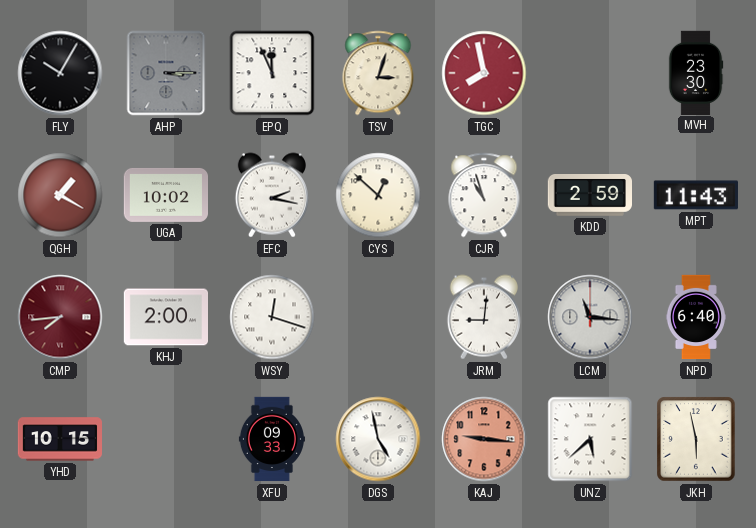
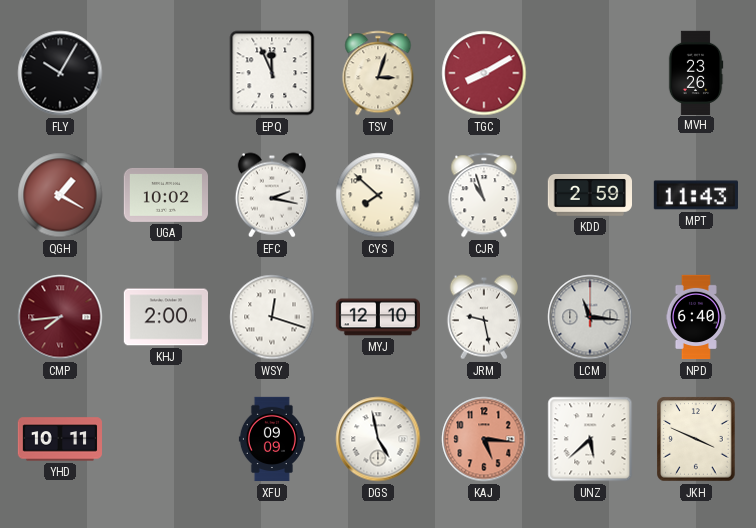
AHP: 3:15 -> none
TGC: 7:58 -> 8:10
MVH: 23:30 -> 23:26
CYS: 12:52 -> 7:52
MYJ: none -> 12:10
JRM: 9:01 -> 9:28
YHD: 10:15 -> 10:11
XFU: 09:33 -> 09:09
KAJ: 9:16 -> 5:16
JKH: 5:58 -> 3:49
